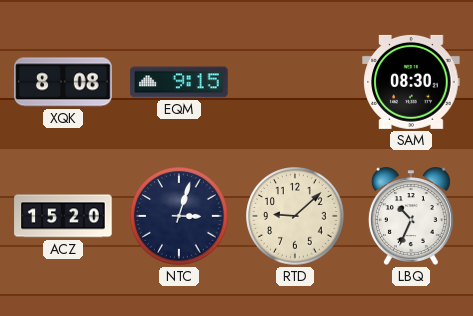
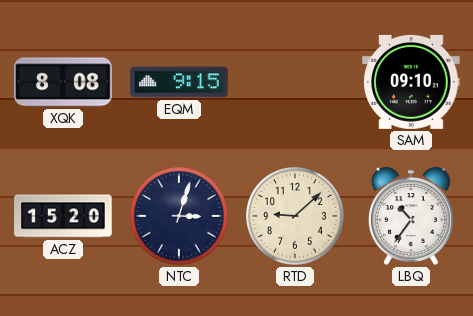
SAM: 08:30 -> 09:10
LBQ: 10:34 -> 10:36
